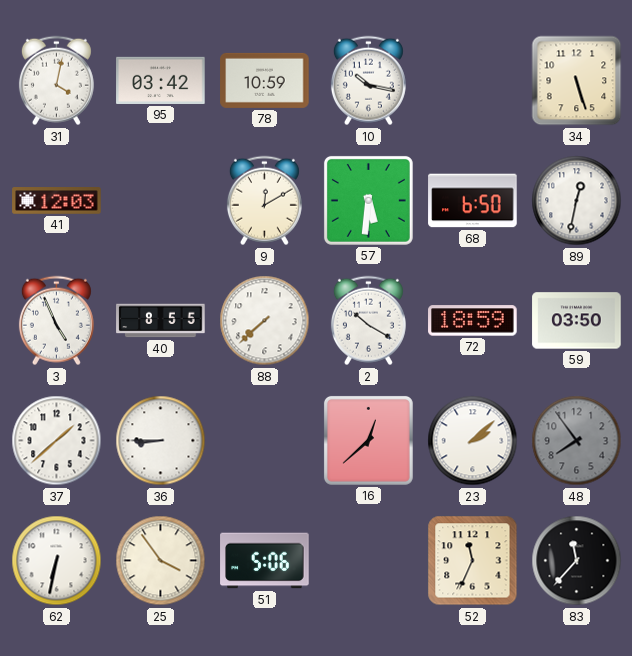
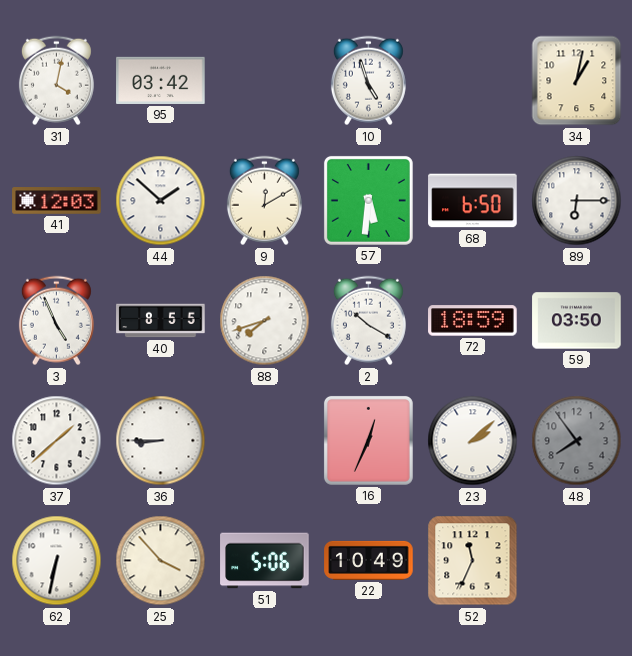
78: 10:59 -> none
10: 10:17 -> 4:57
34: 5:27 -> 1:02
44: none -> 1:52
89: 12:32 -> 6:15
88: 7:38 -> 7:42
16: 12:38 -> 12:34
25: 3:54 -> 3:53
22: none -> 10:49
83: 11:37 -> none
